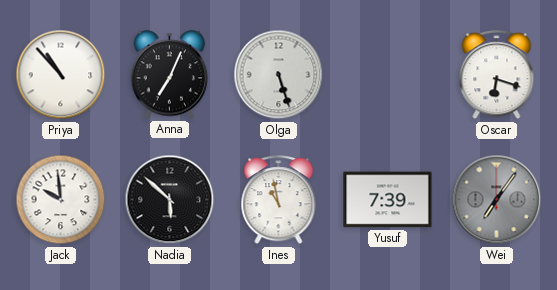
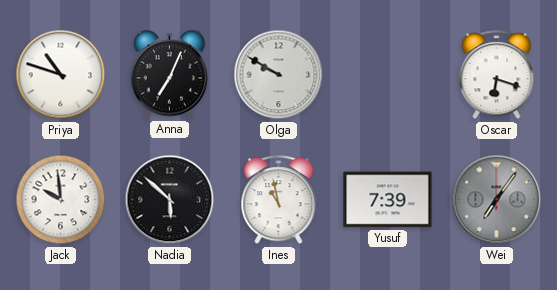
Priya: 10:53 -> 10:48
Olga: 5:27 -> 9:50
